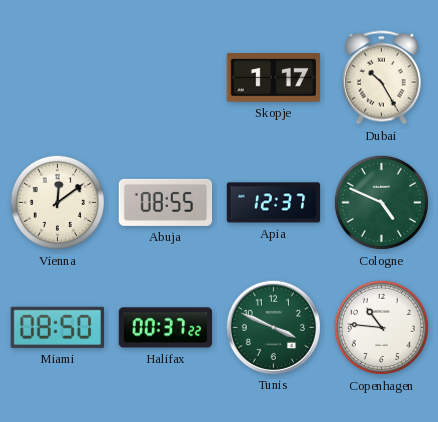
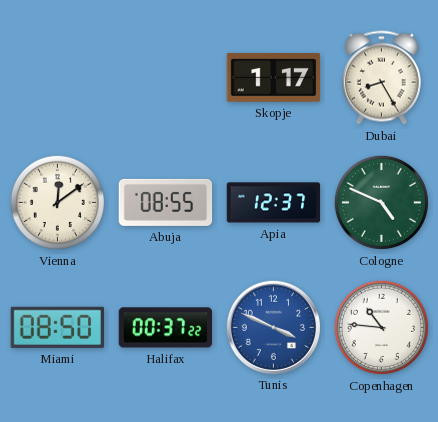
Dubai: 10:25 -> 8:25
Tunis dial: green -> blue
